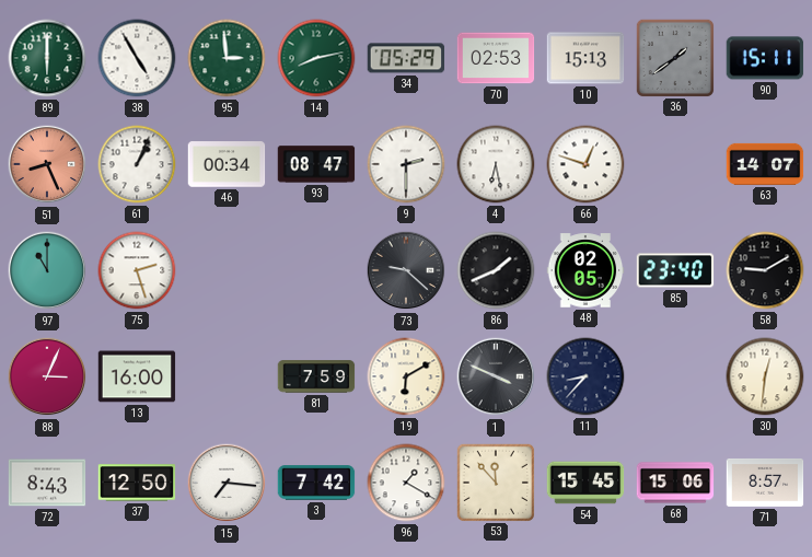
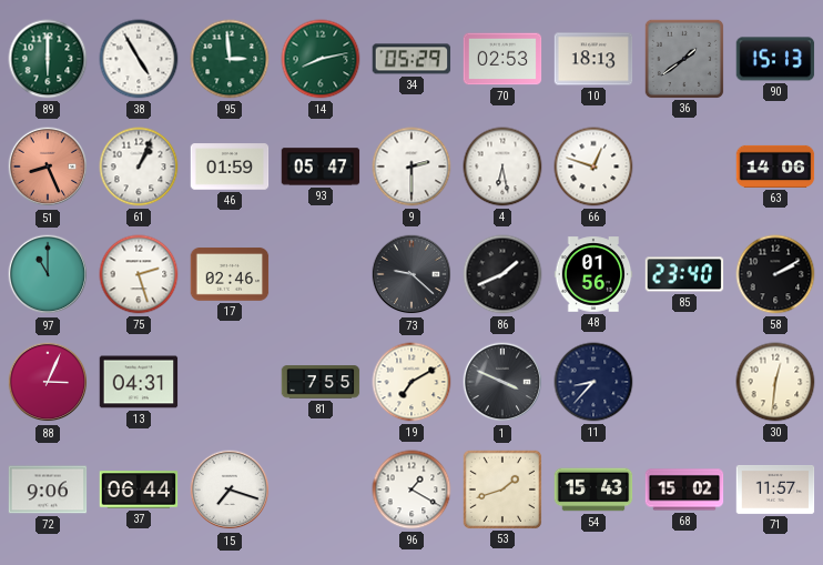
10: 15:13 -> 18:13
90: 15:11 -> 15:13
46: 00:34 -> 01:59
93: 08:47 -> 05:47
63: 14:07 -> 14:06
17: none -> 02:46
48: 02:05 -> 01:56
58: 9:10 -> 2:10
13: 16:00 -> 04:31
81: 7:59 -> 7:55
19: 6:10 -> 7:10
72: 8:43 -> 9:06
37: 12:50 -> 06:44
15: 7:16 -> 7:18
3: 7:42 -> none
53: 11:53 -> 1:42
54: 15:45 -> 15:43
68: 15:06 -> 15:02
71: 8:57 -> 11:57
